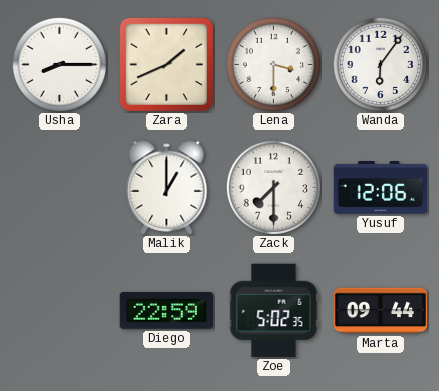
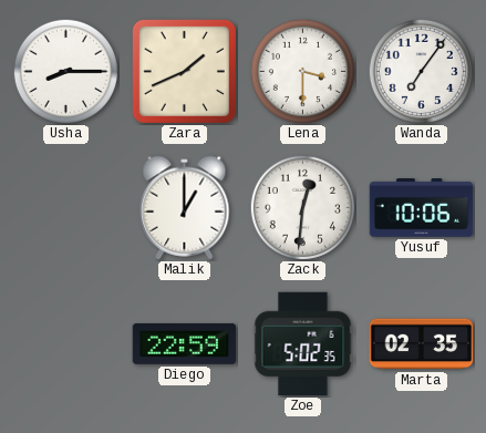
Wanda: 6:06 -> 7:06
Zack: 7:30 -> 12:31
Yusuf: 12:06 -> 10:06
Marta: 09:44 -> 02:35
